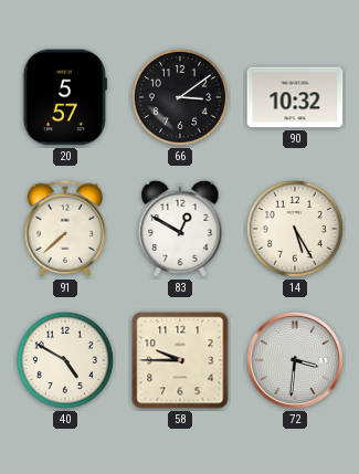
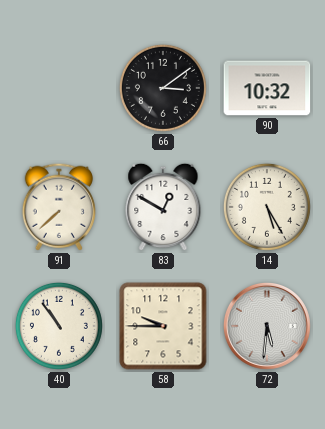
20: 5:57 -> none
40: 4:50 -> 10:54
72: 3:31 -> 5:31
